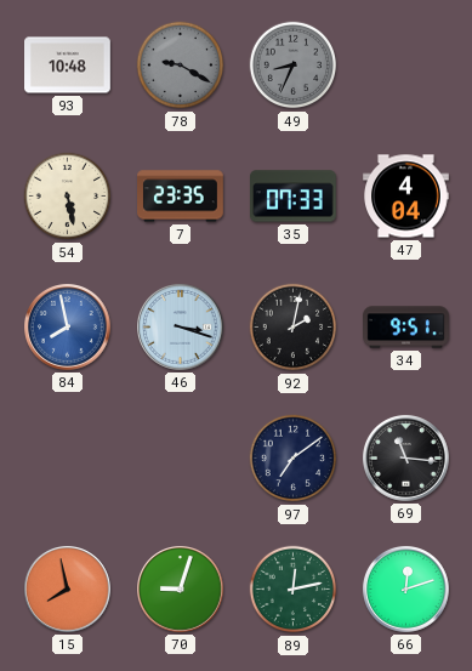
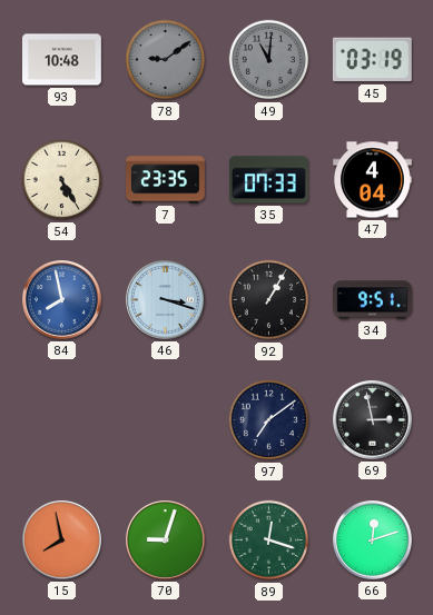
78: 9:20 -> 9:09
49: 8:34 -> 11:01
45: none -> 03:19
54: 5:28 -> 5:25
92: 2:02 -> 1:05
69: 11:16 -> 2:58
89: 12:13 -> 12:18
